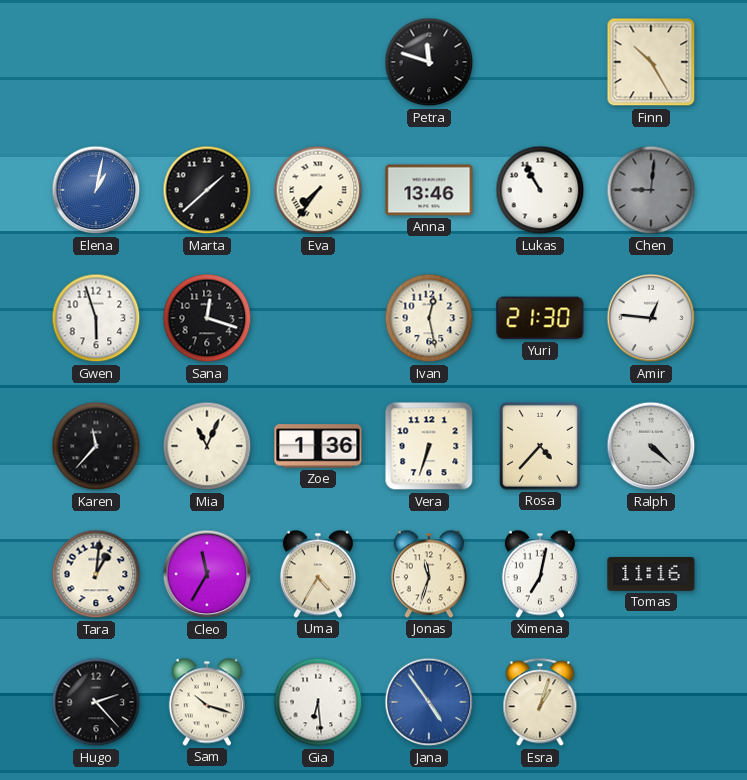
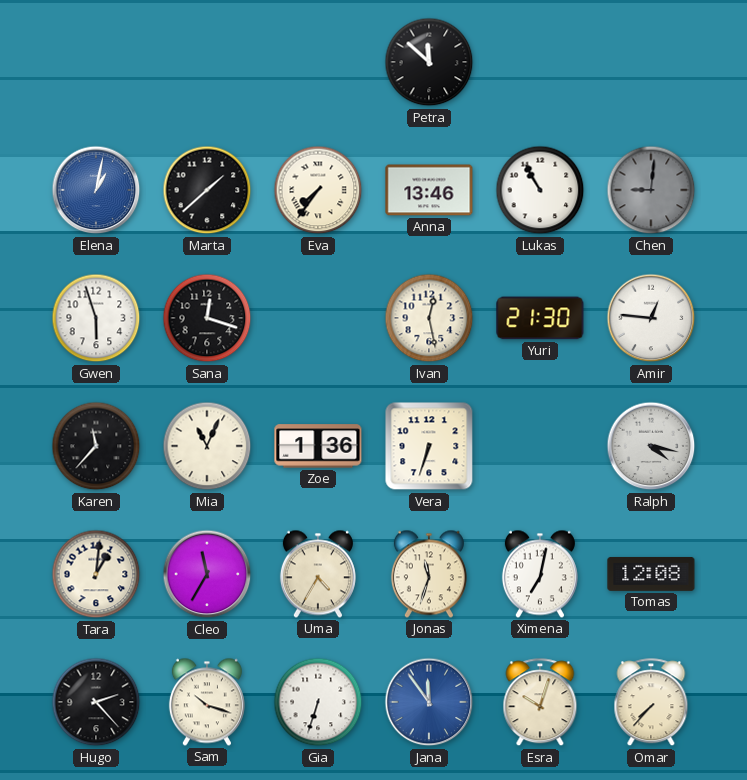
Petra: 11:48 -> 11:52
Finn: 10:25 -> none
Rosa: 4:37 -> none
Ralph: 4:22 -> 4:17
Tomas: 11:16 -> 12:08
Gia: 6:29 -> 6:33
Jana: 4:54 -> 11:54
Esra: 1:03 -> 10:03
Omar: none -> 7:37
